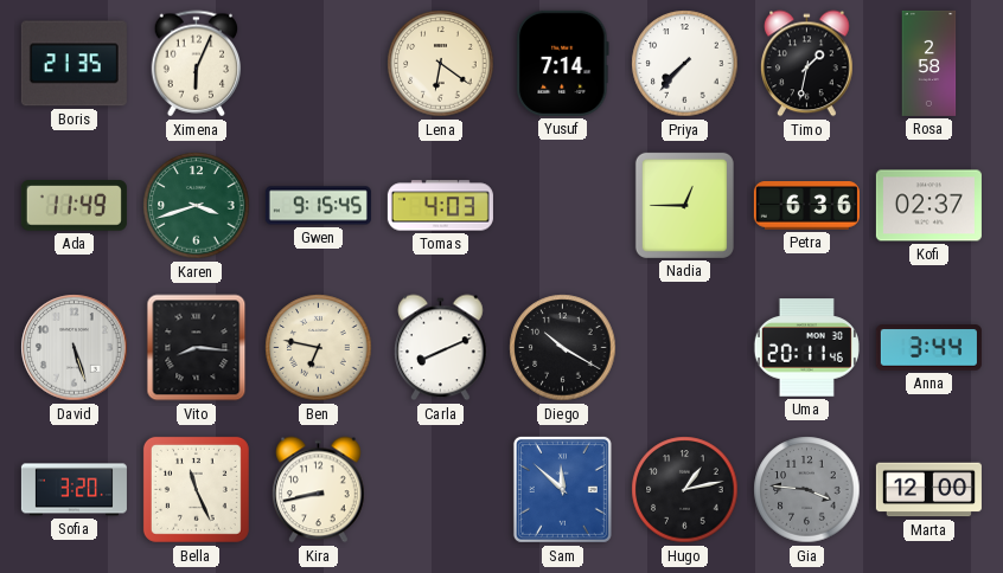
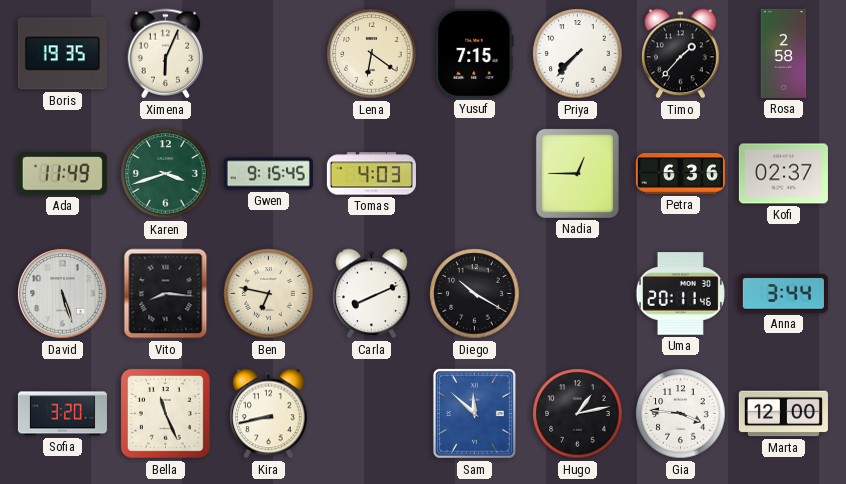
Boris: 21:35 -> 19:35
Yusuf: 7:14 -> 7:15
Timo: 1:32 -> 1:37
Gia dial: grey -> white
